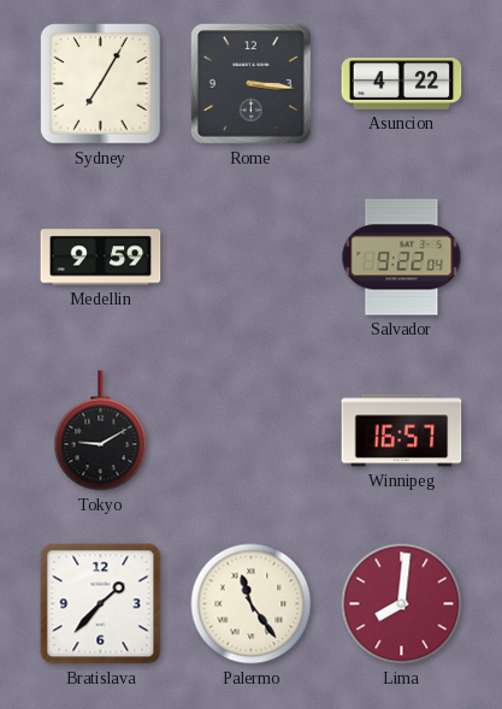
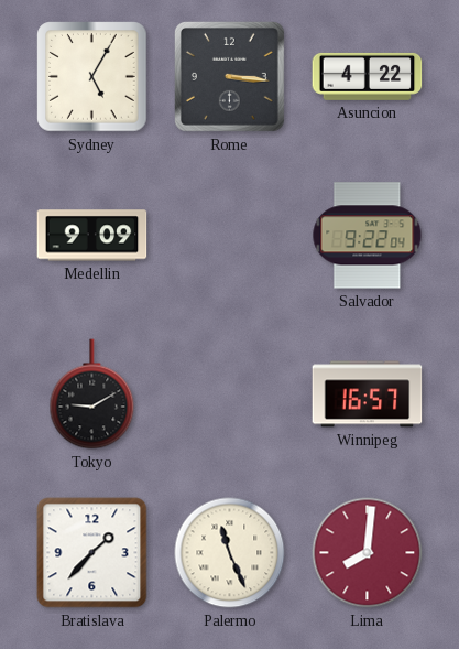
Sydney: 7:05 -> 5:05
Medellin: 9:59 -> 9:09
Palermo: 11:24 -> 11:26
